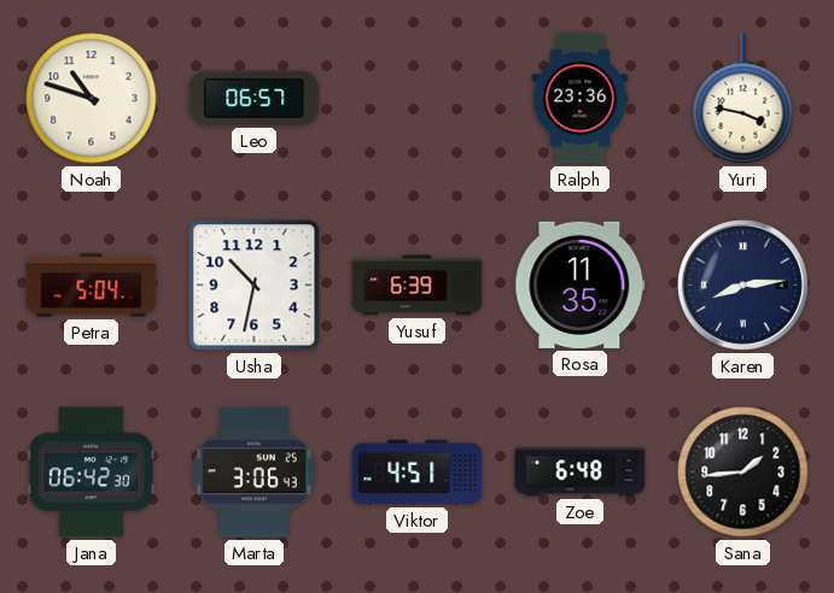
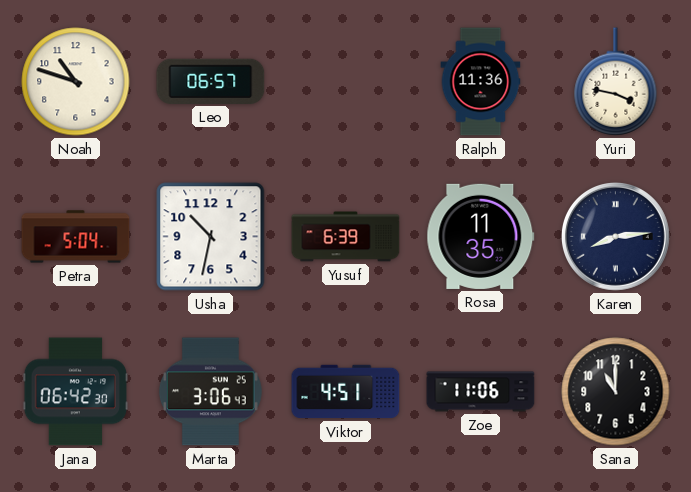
Ralph: 23:36 -> 11:36
Zoe: 6:48 -> 11:06
Sana: 1:44 -> 11:00
